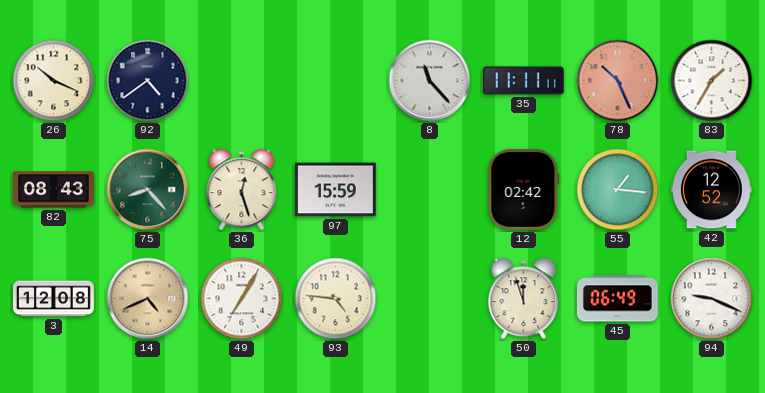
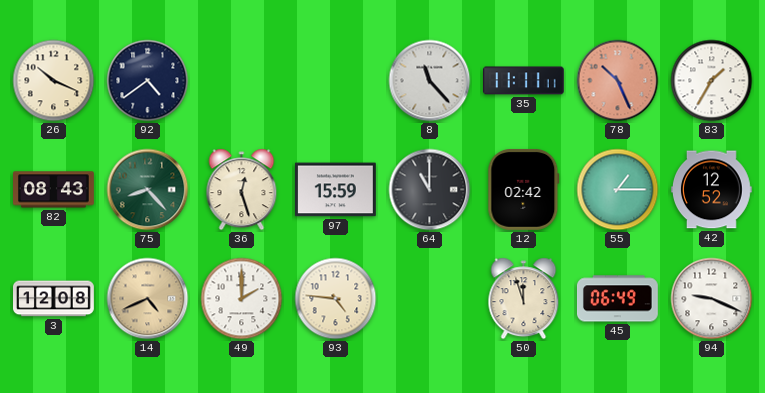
64: none -> 11:00
55: 1:16 -> 1:15
49: 7:05 -> 2:00
